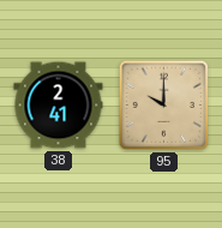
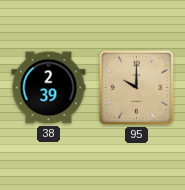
38: 2:41 -> 2:39
